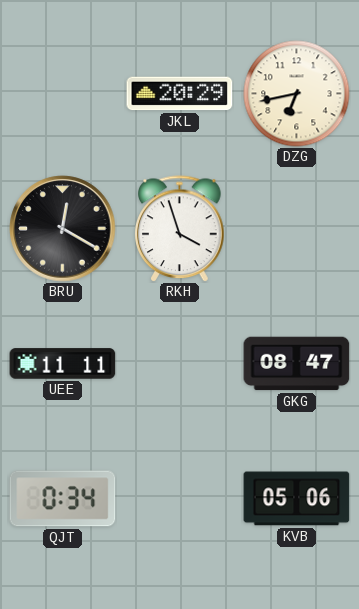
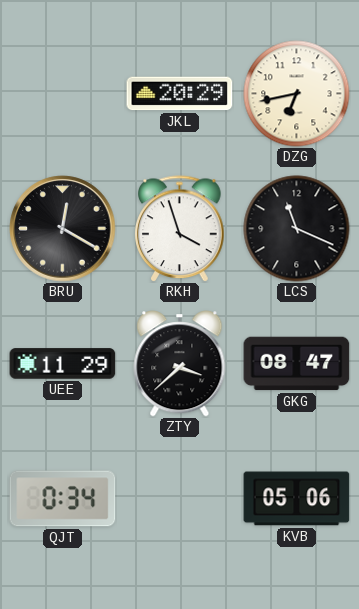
LCS: none -> 11:19
UEE: 11:11 -> 11:29
ZTY: none -> 3:38
